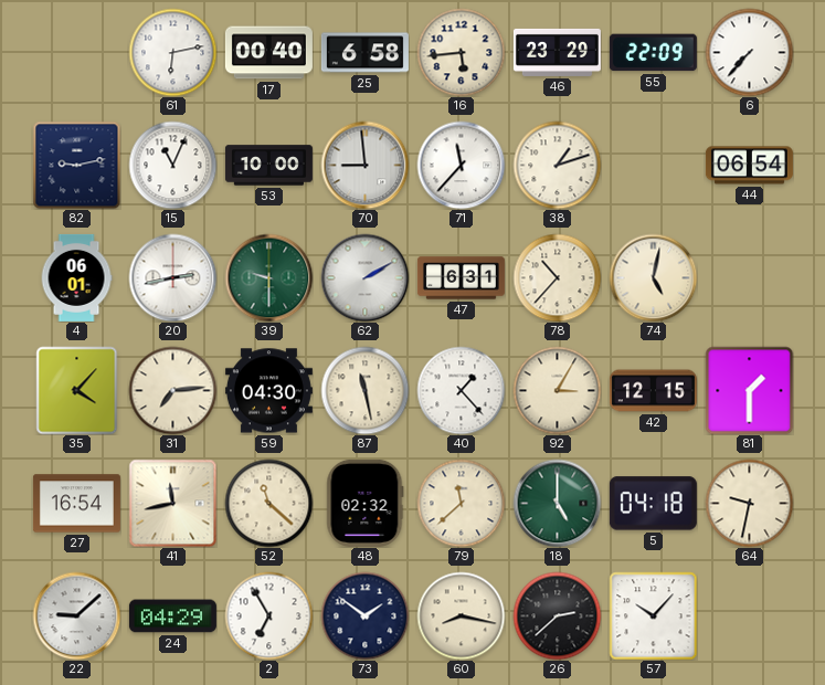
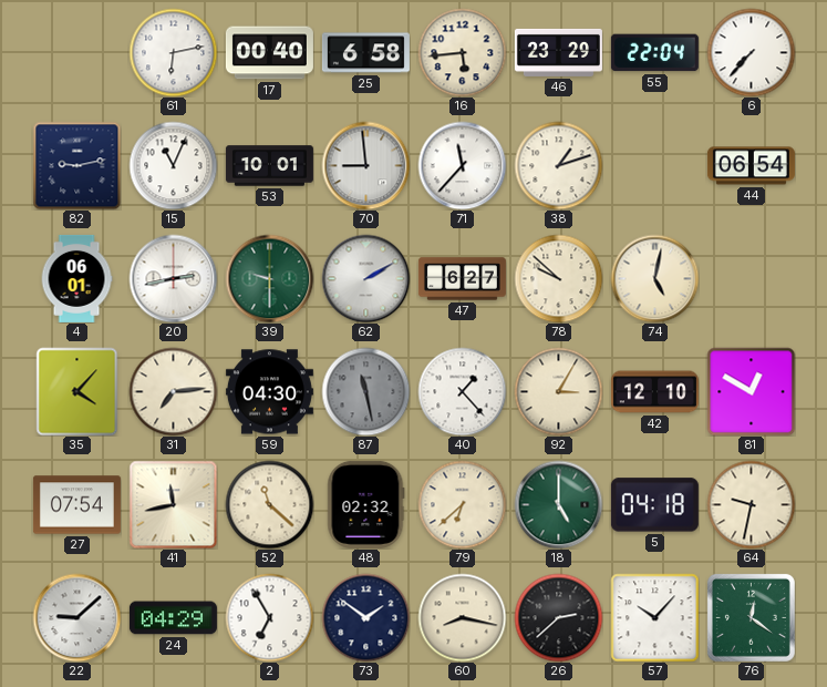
55: 22:09 -> 22:04
53: 10:00 -> 10:01
47: 6:31 -> 6:27
78: 10:37 -> 9:52
87 dial: cream -> grey
42: 12:15 -> 12:10
81: 1:30 -> 12:50
27: 16:54 -> 07:54
79: 11:38 -> 6:38
76: none -> 12:21
